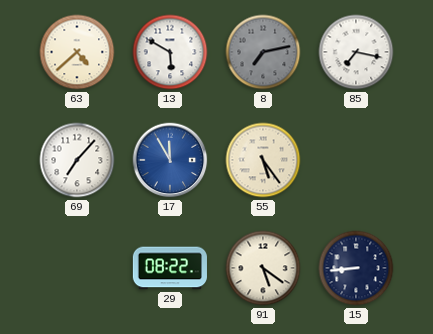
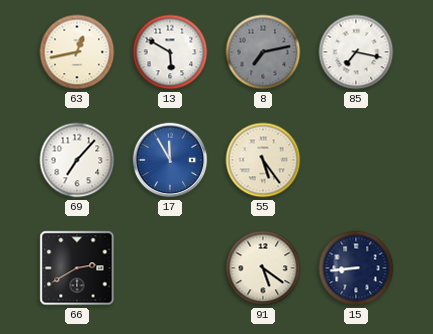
63: 4:38 -> 12:43
66: none -> 2:40
29: 08:22 -> none
